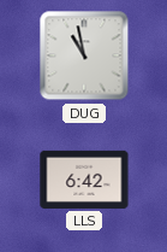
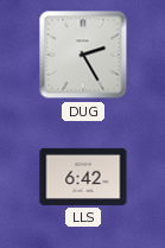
DUG: 10:58 -> 2:25
